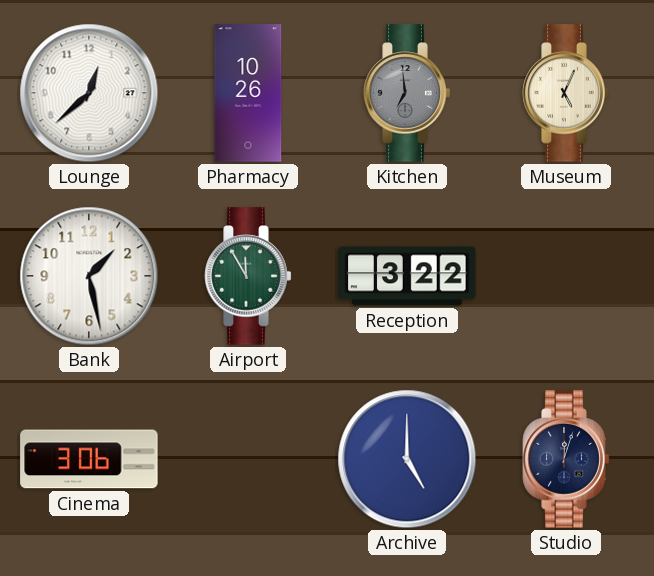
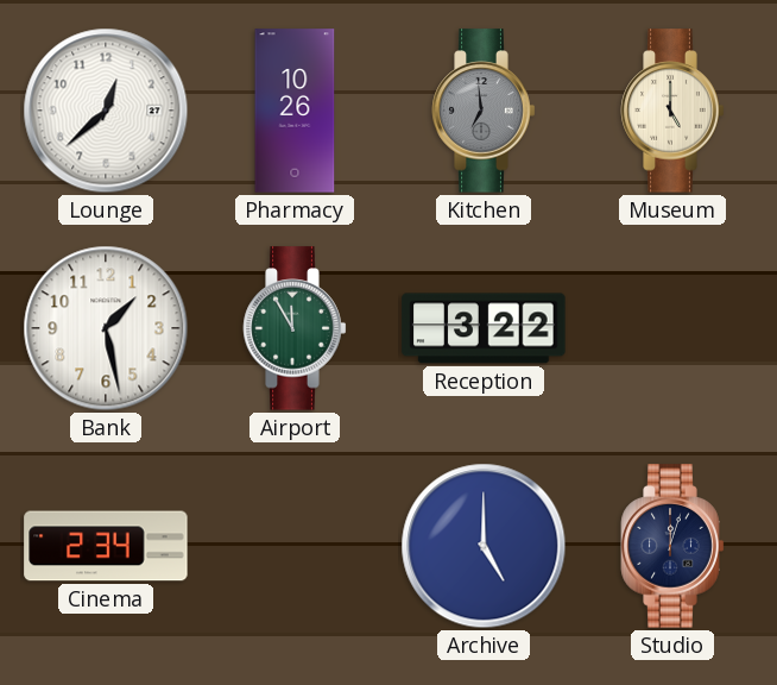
Museum: 5:04 -> 5:00
Cinema: 3:06 -> 2:34
